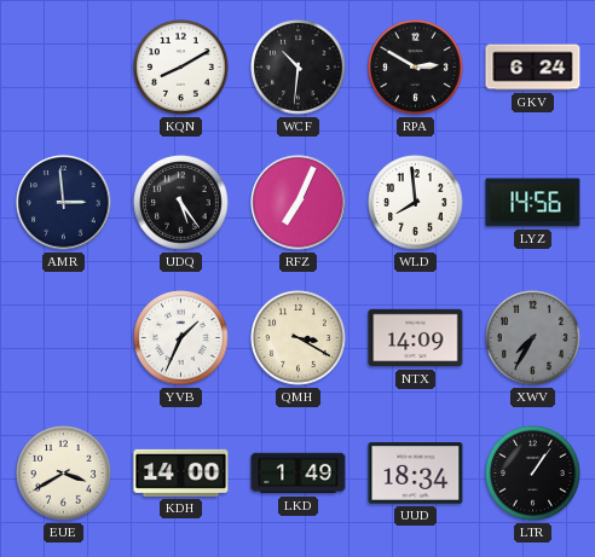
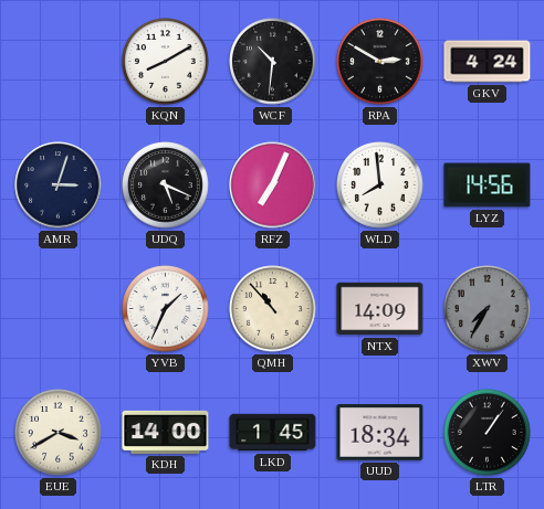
GKV: 6:24 -> 4:24
AMR: 2:59 -> 3:03
UDQ: 5:24 -> 5:19
QMH: 3:20 -> 10:53
LKD: 1:49 -> 1:45
